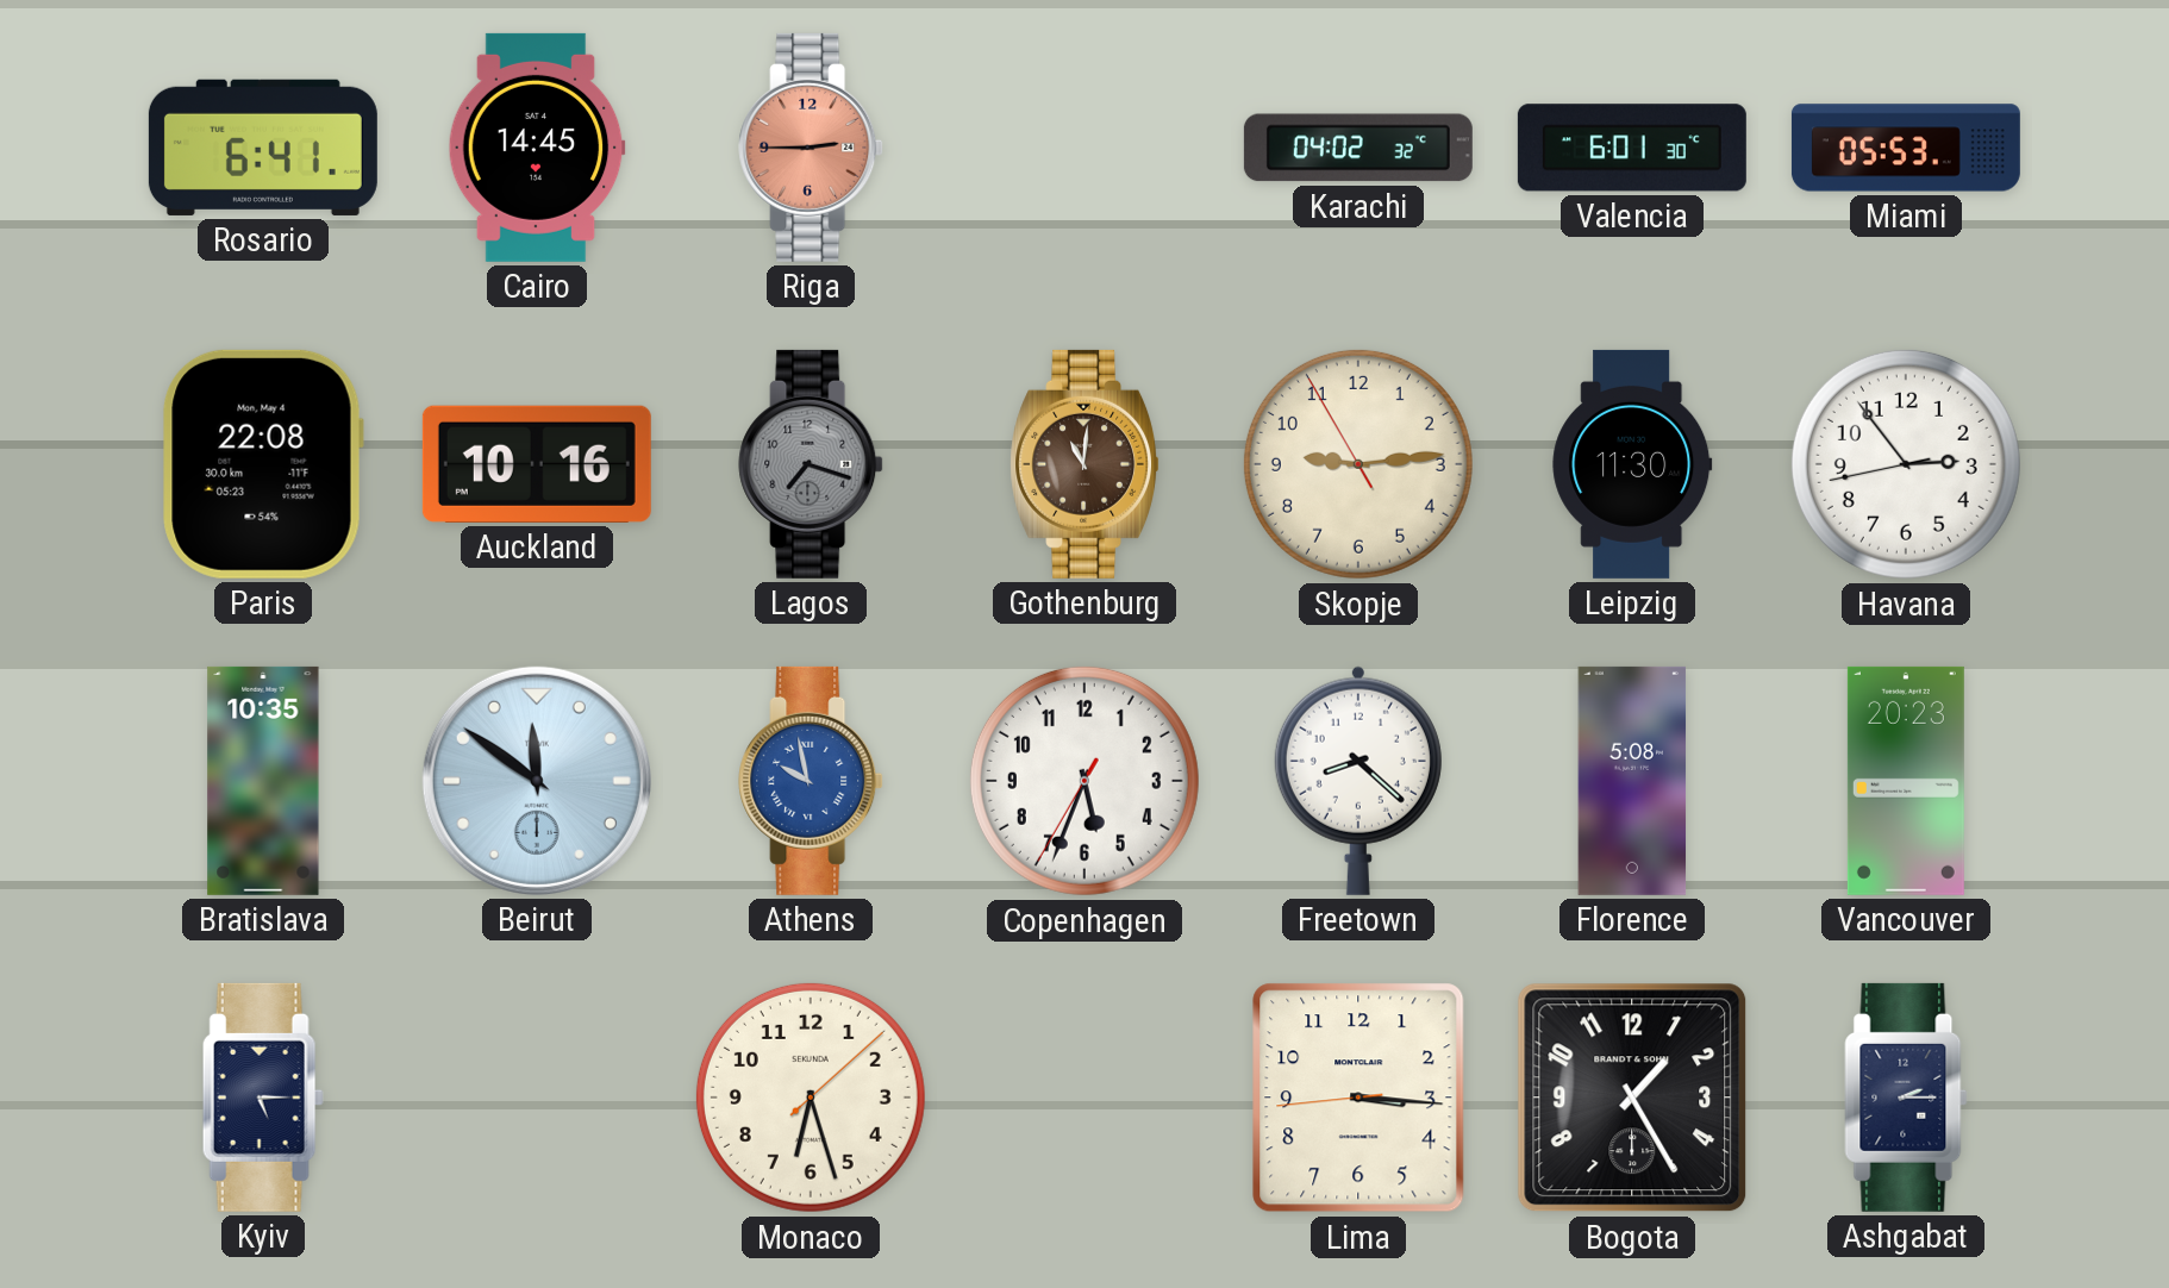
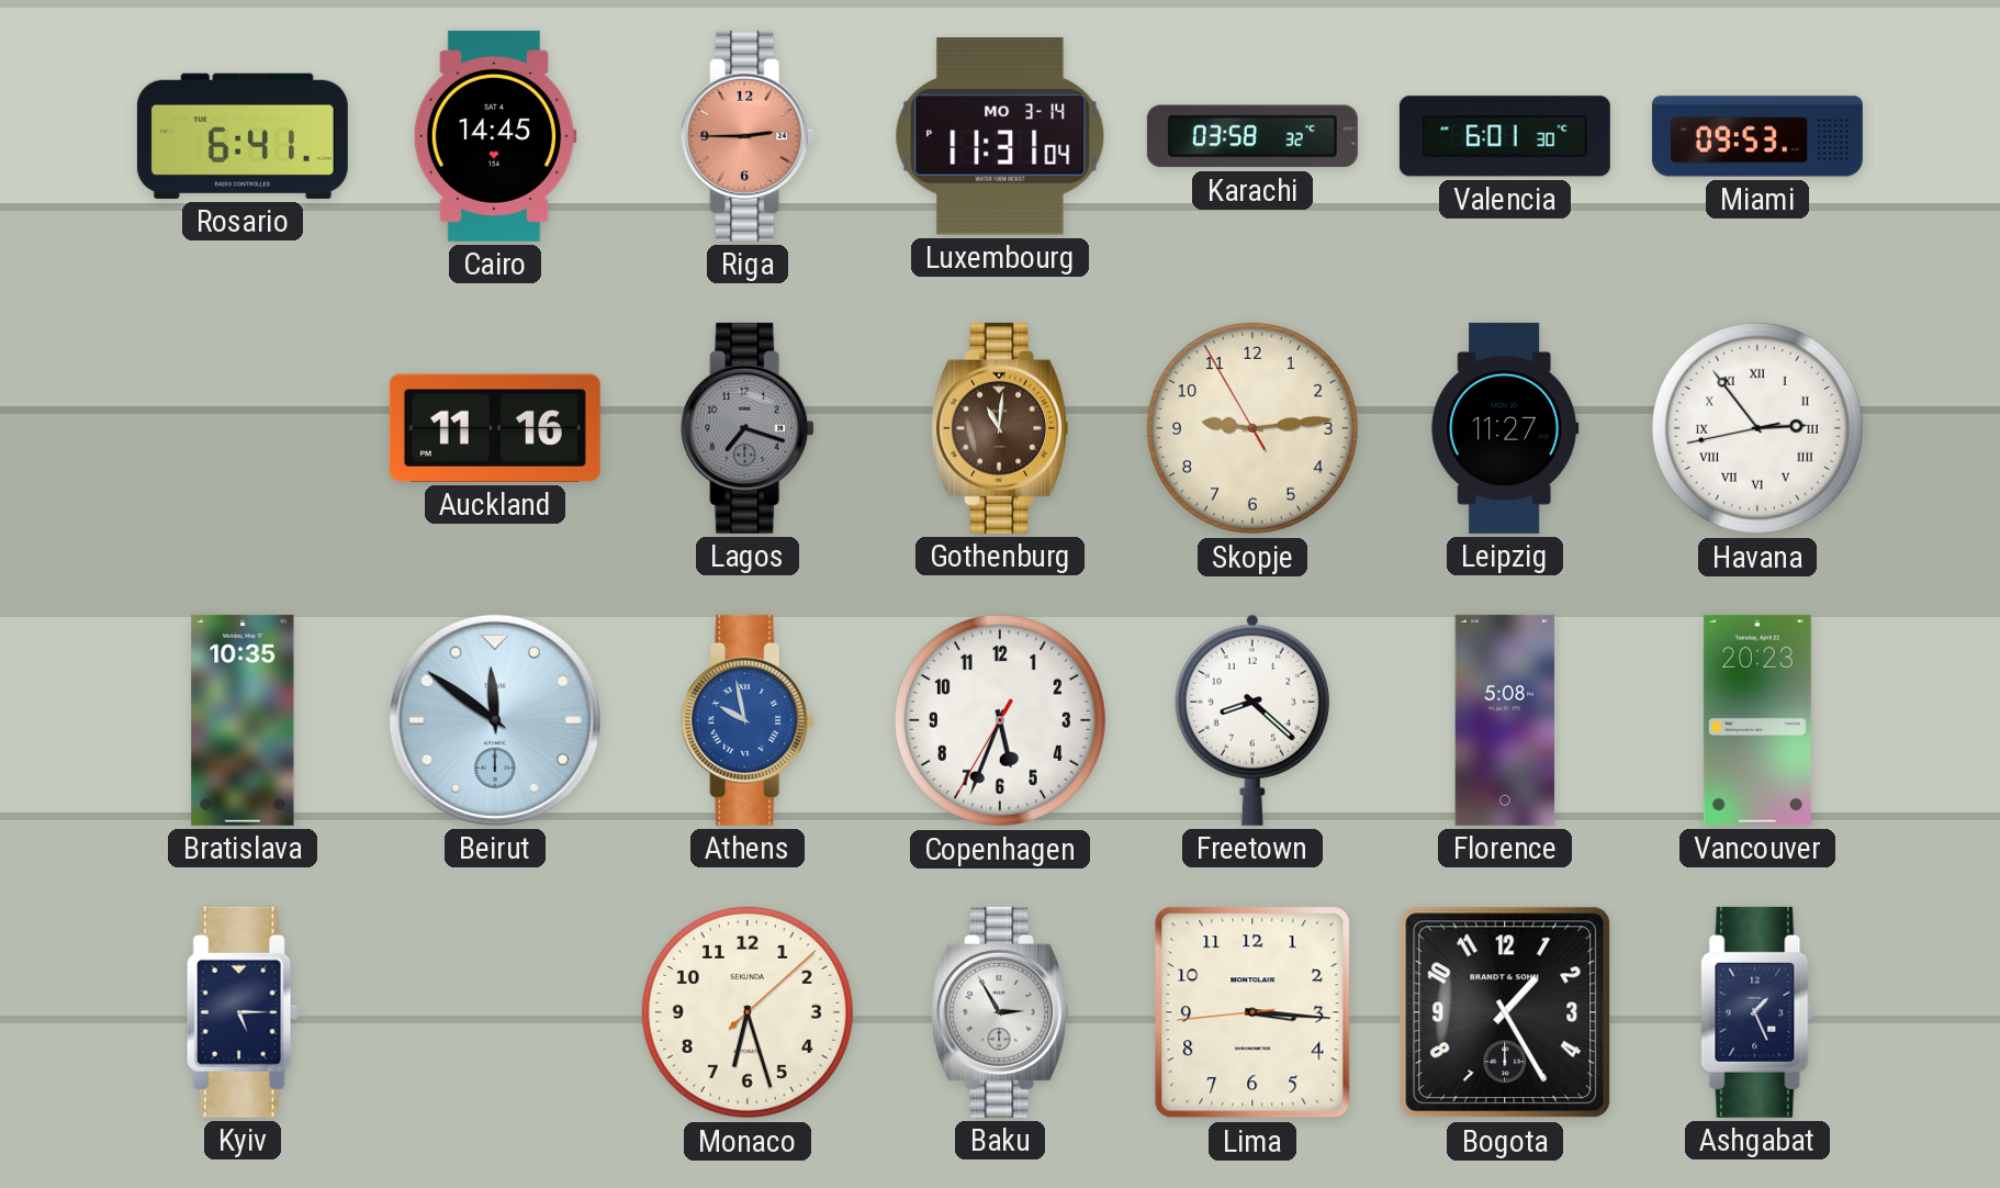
Luxembourg: none -> 11:31
Karachi: 04:02 -> 03:58
Miami: 05:53 -> 09:53
Paris: 22:08 -> none
Auckland: 10:16 -> 11:16
Leipzig: 11:30 -> 11:27
Havana numerals: Arabic -> Roman
Baku: none -> 2:55
Ashgabat: 2:15 -> 1:26
